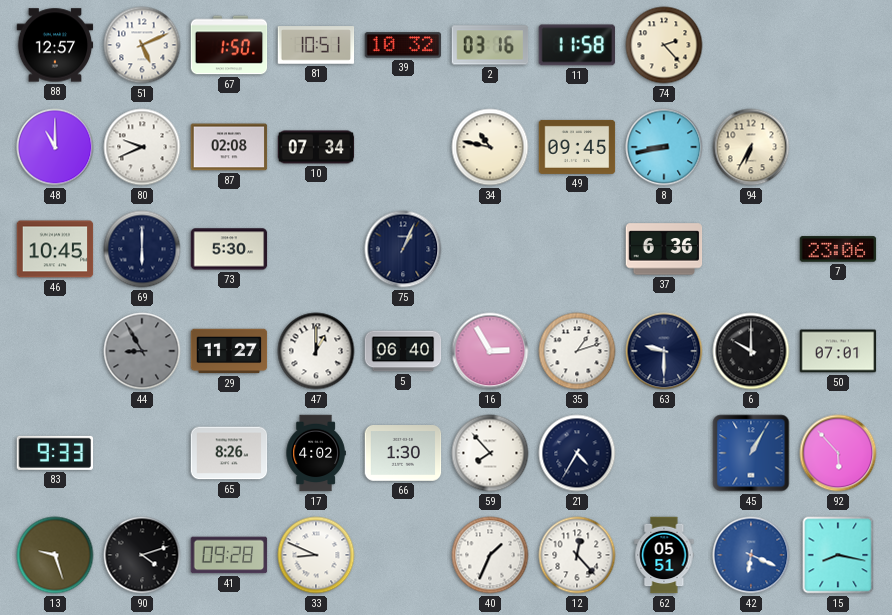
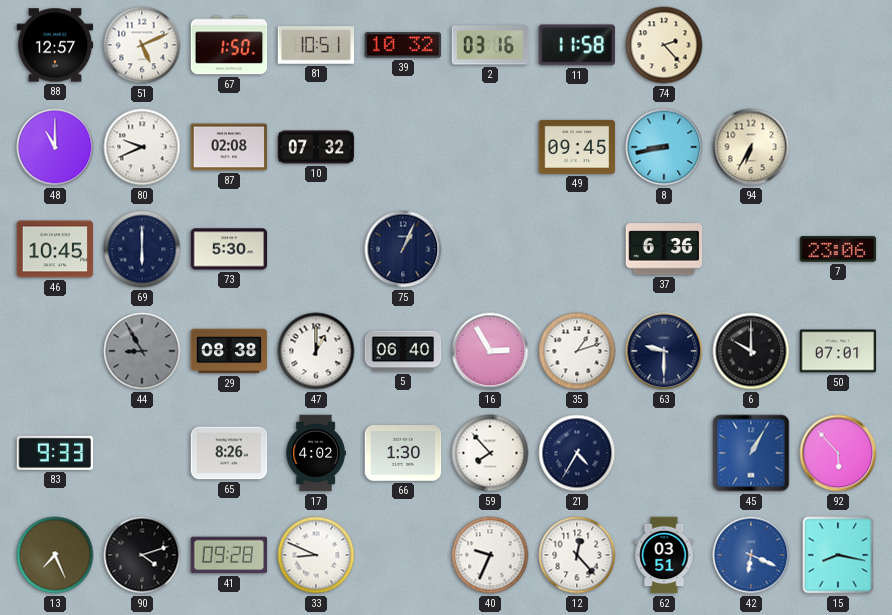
10: 07:34 -> 07:32
34: 10:47 -> none
29: 11:27 -> 08:38
13: 9:27 -> 7:26
40: 1:34 -> 9:34
62: 05:51 -> 03:51
